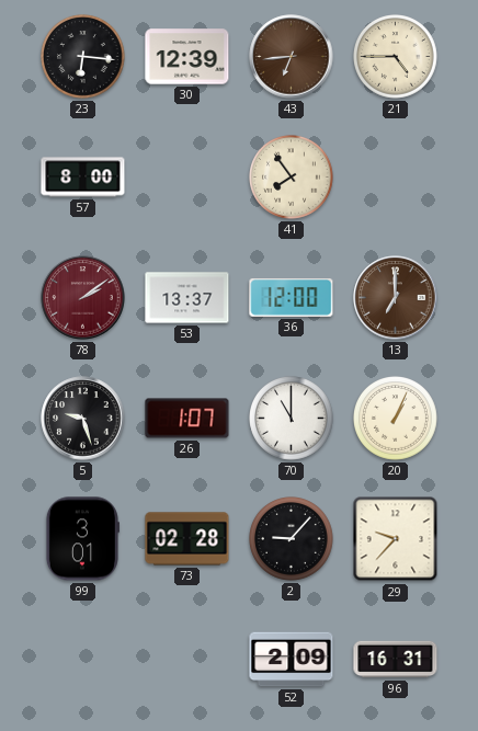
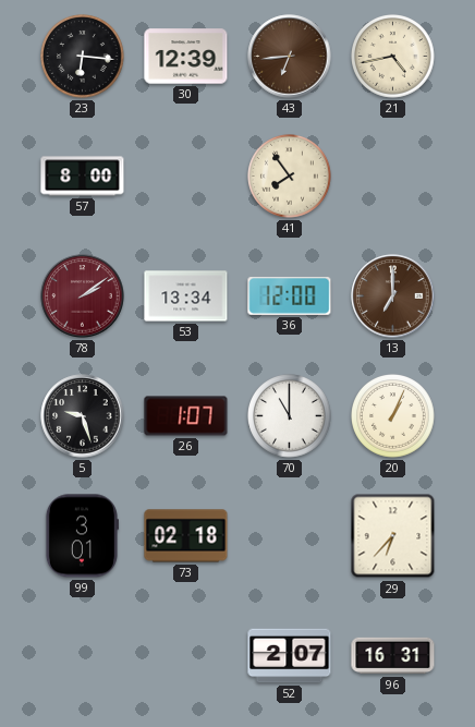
21: 4:45 -> 4:43
53: 13:37 -> 13:34
73: 02:28 -> 02:18
2: 9:07 -> none
29: 9:37 -> 6:37
52: 2:09 -> 2:07
